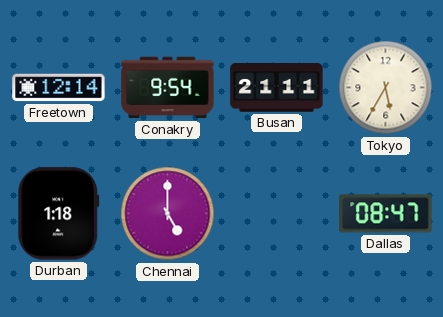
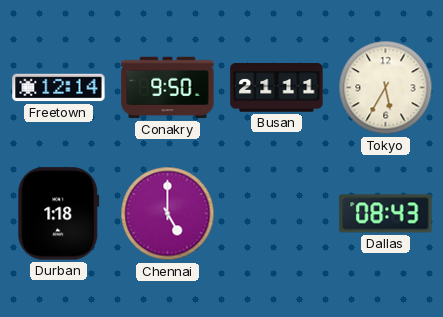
Conakry: 9:54 -> 9:50
Dallas: 08:47 -> 08:43
